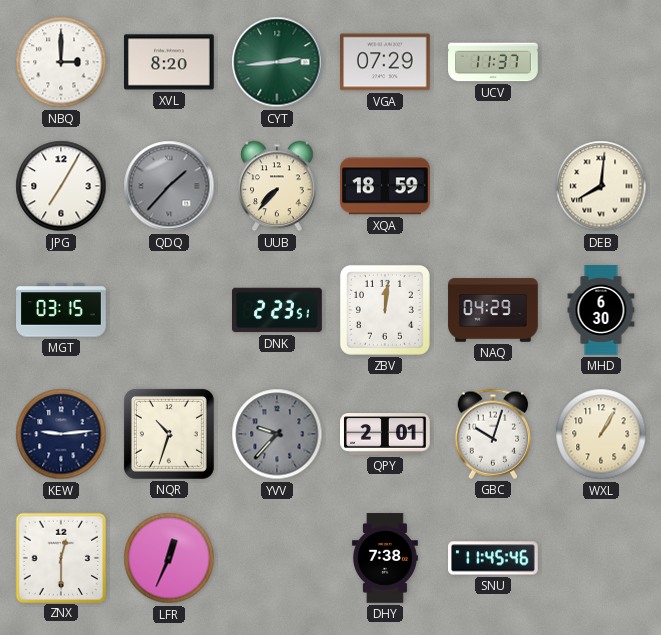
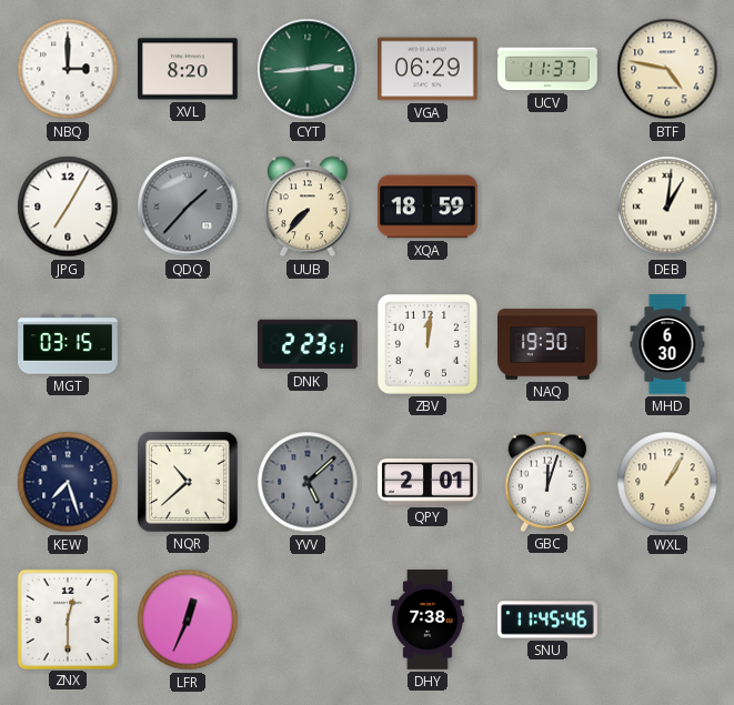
VGA: 07:29 -> 06:29
BTF: none -> 4:47
DEB: 8:01 -> 1:01
NAQ: 04:29 -> 19:30
KEW: 9:14 -> 7:27
NQR: 10:33 -> 10:38
YVV: 9:37 -> 5:08
GBC: 10:03 -> 12:03
